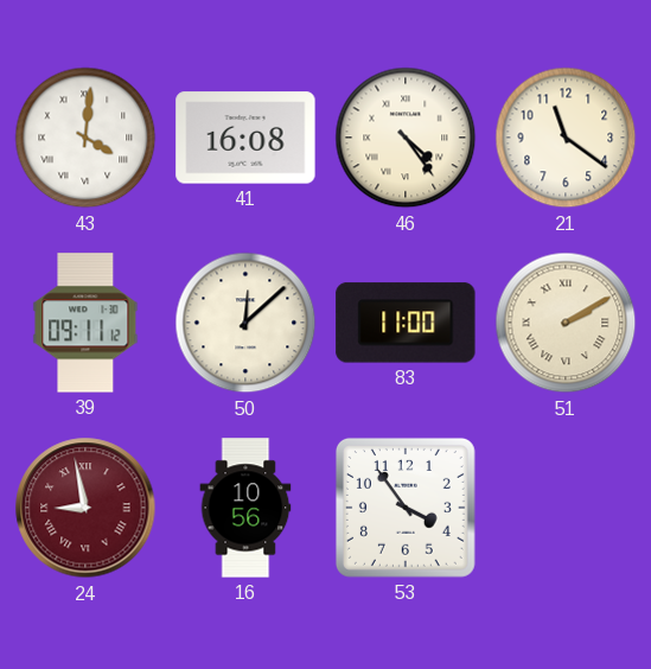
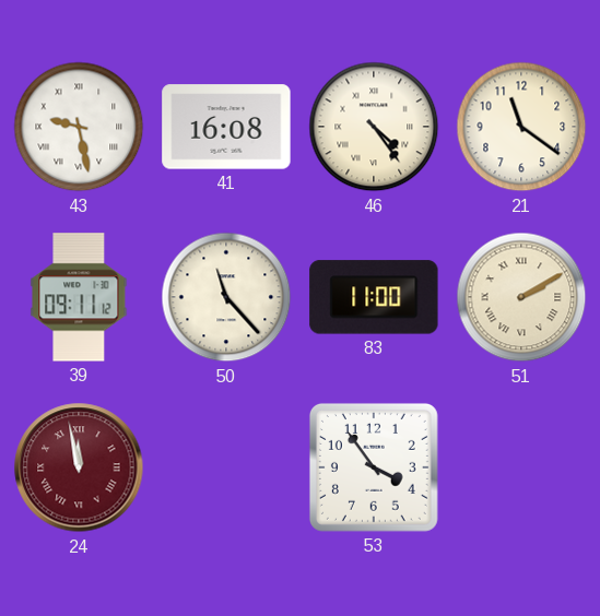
43: 4:01 -> 9:28
50: 12:08 -> 11:23
24: 8:58 -> 11:58
16: 10:56 -> none
